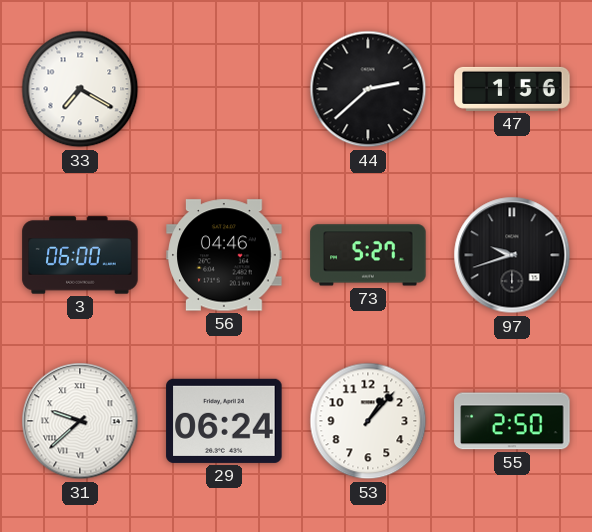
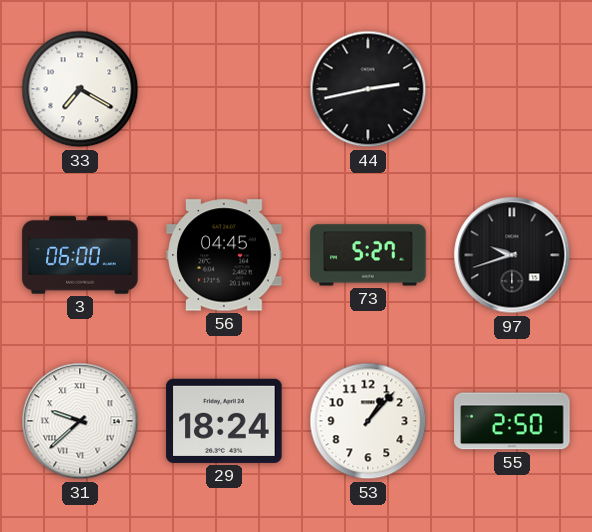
44: 2:38 -> 2:43
47: 1:56 -> none
56: 04:46 -> 04:45
29: 06:24 -> 18:24
